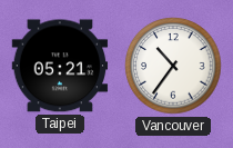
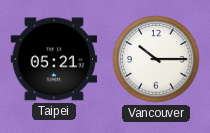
Vancouver: 10:36 -> 10:15
